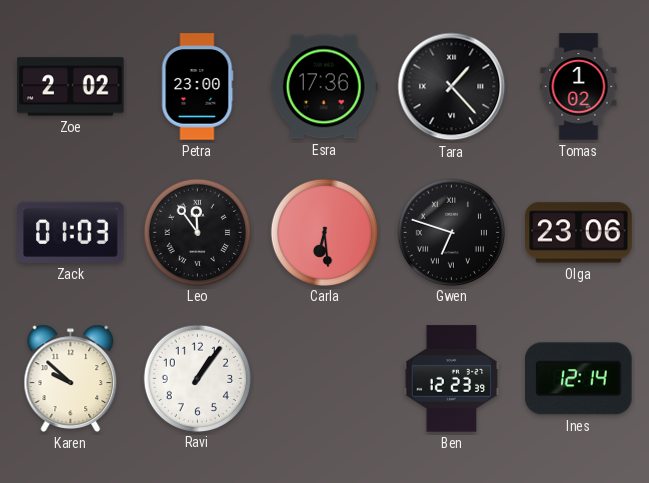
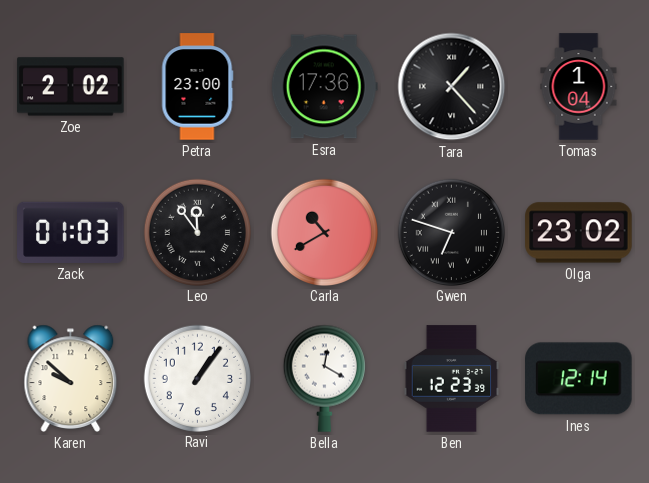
Tomas: 1:02 -> 1:04
Carla: 6:29 -> 10:40
Olga: 23:06 -> 23:02
Bella: none -> 12:20
